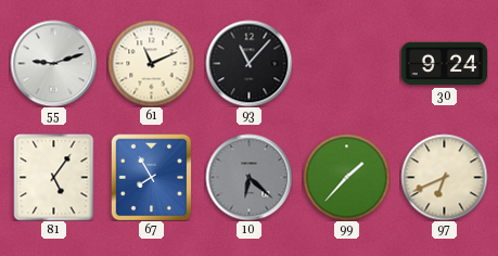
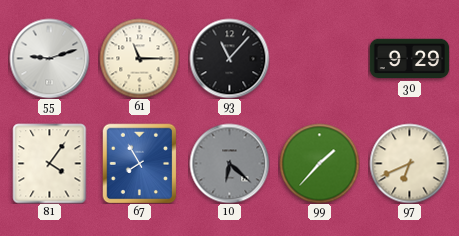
61: 11:11 -> 11:15
30: 9:24 -> 9:29
81: 5:06 -> 4:06
